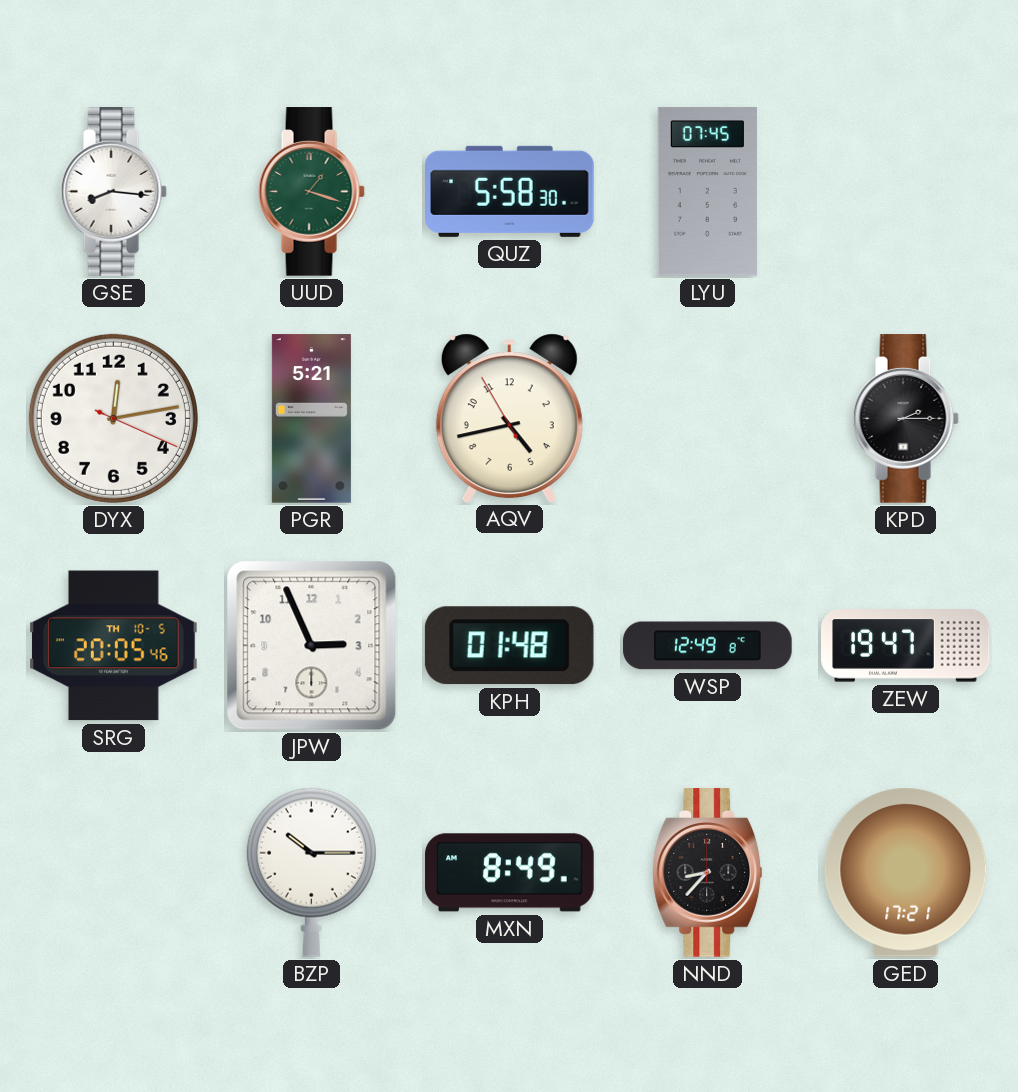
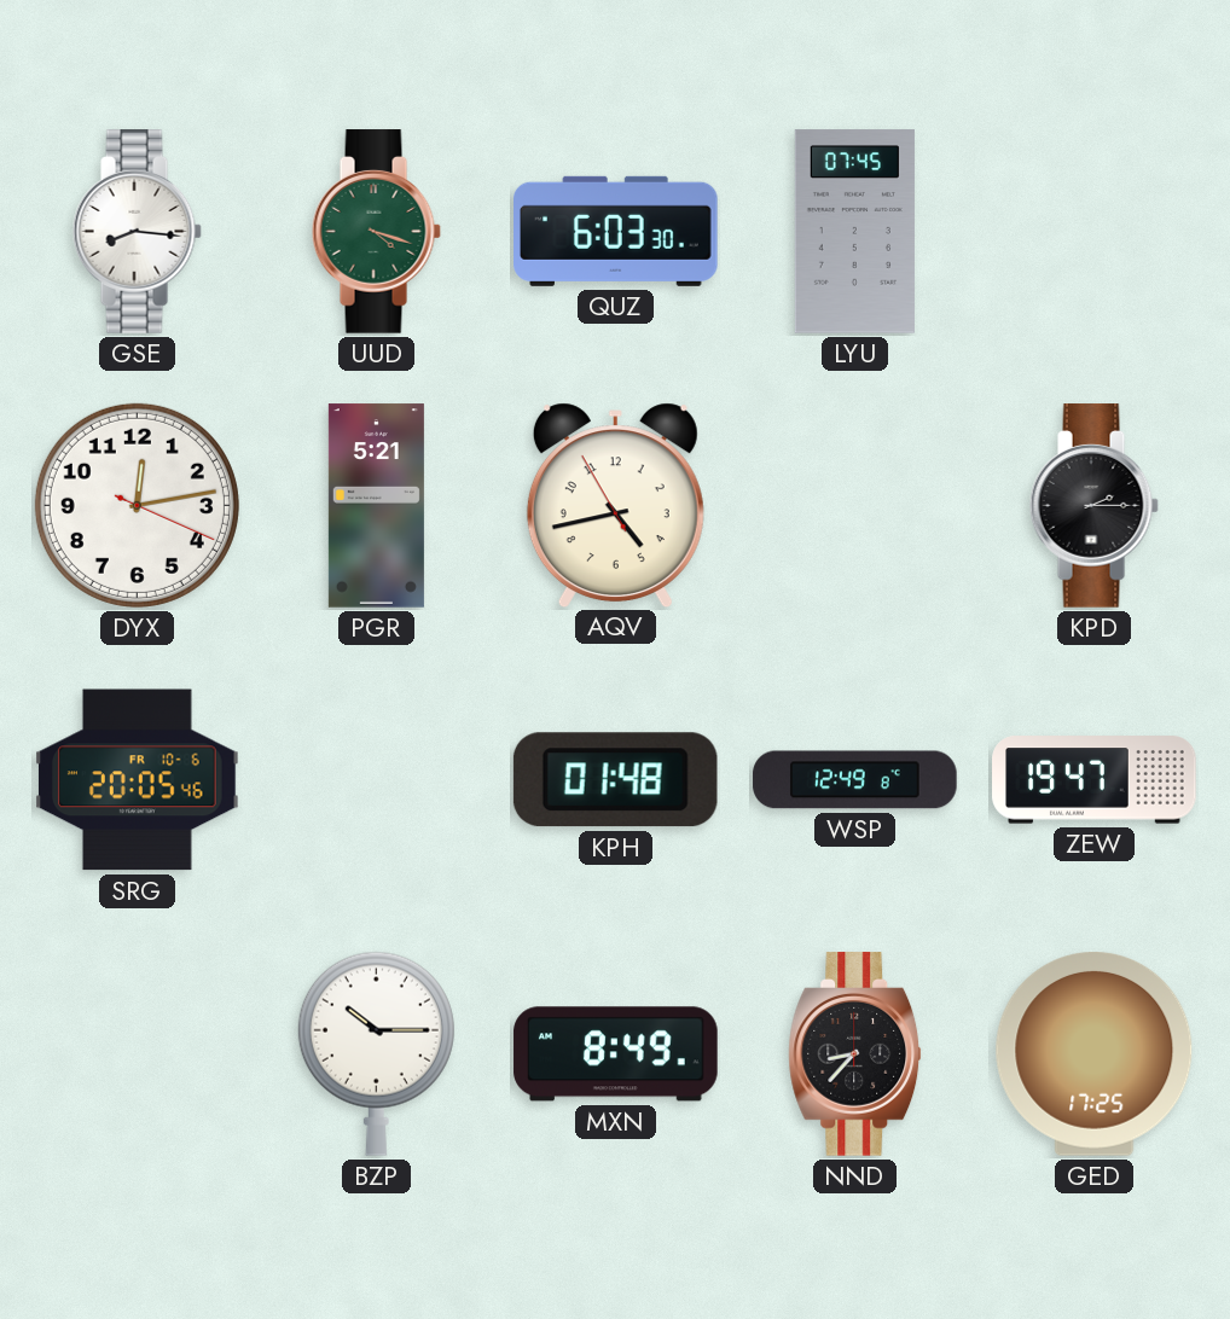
UUD: 1:18 -> 4:18
QUZ: 5:58 -> 6:03
SRG date: TH 10-5 -> FR 10-6
JPW: 2:56 -> none
GED: 17:21 -> 17:25
